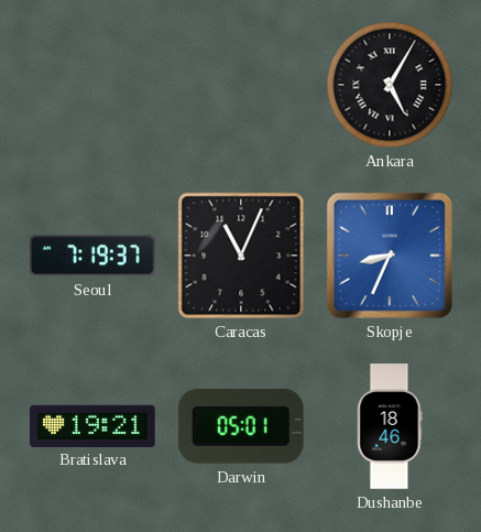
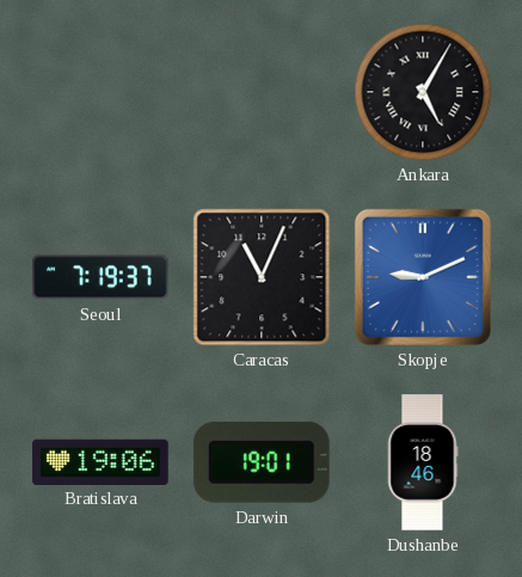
Skopje: 8:34 -> 9:11
Bratislava: 19:21 -> 19:06
Darwin: 05:01 -> 19:01
